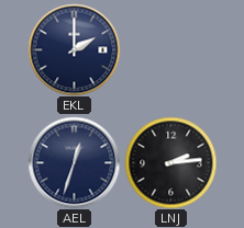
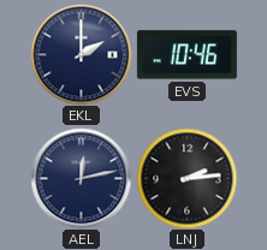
EVS: none -> 10:46
AEL: 12:33 -> 12:13
